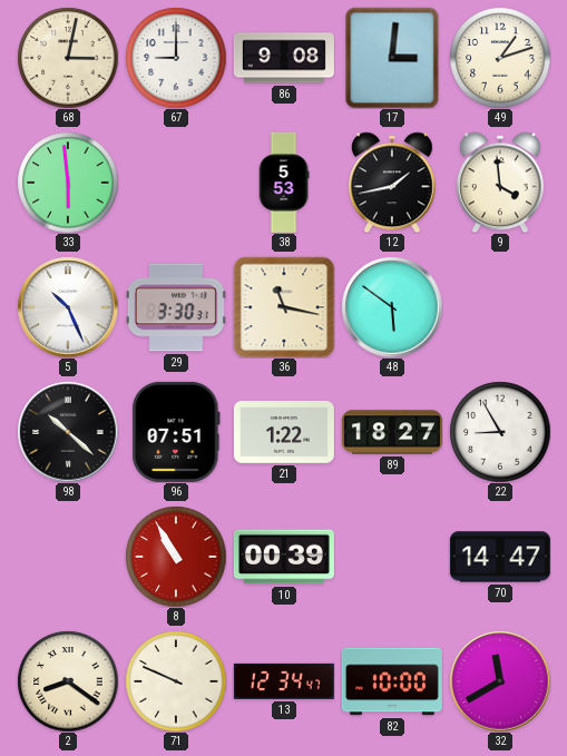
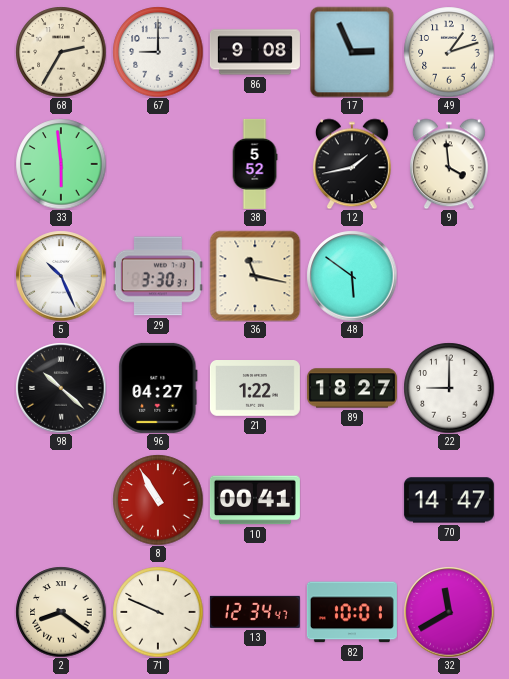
68: 3:02 -> 2:35
17: 3:01 -> 2:56
38: 5:53 -> 5:52
96: 07:51 -> 04:27
22: 8:55 -> 9:00
10: 00:39 -> 00:41
82: 10:00 -> 10:01
